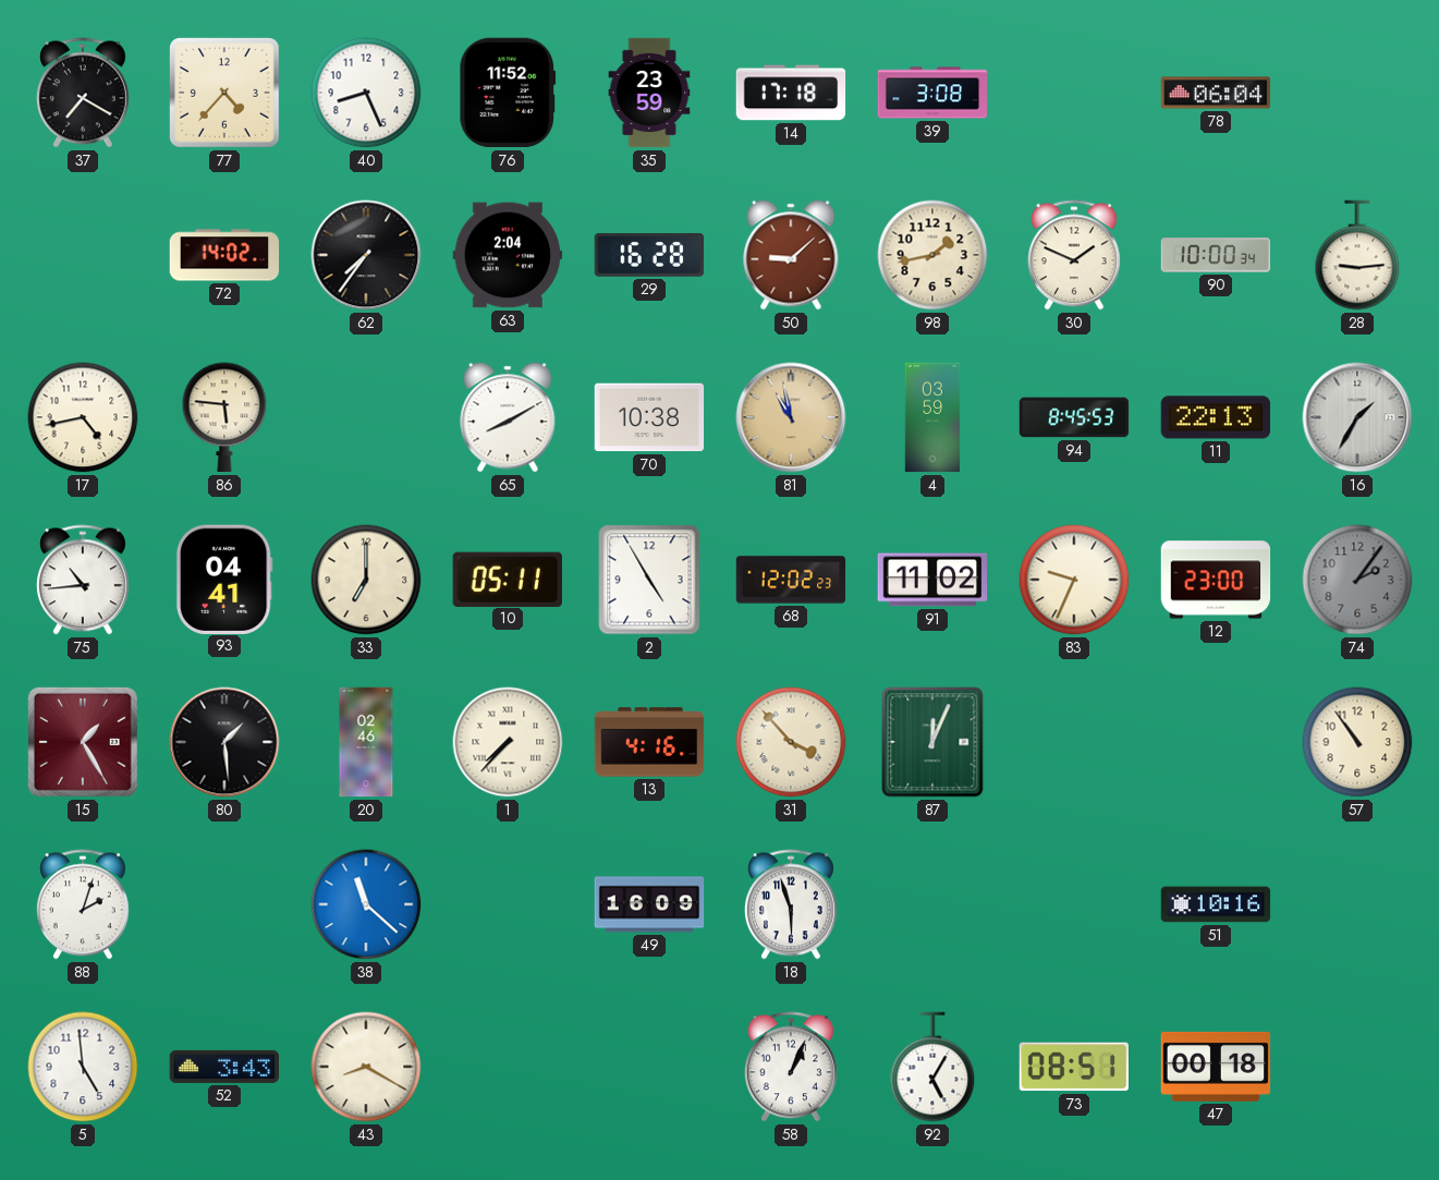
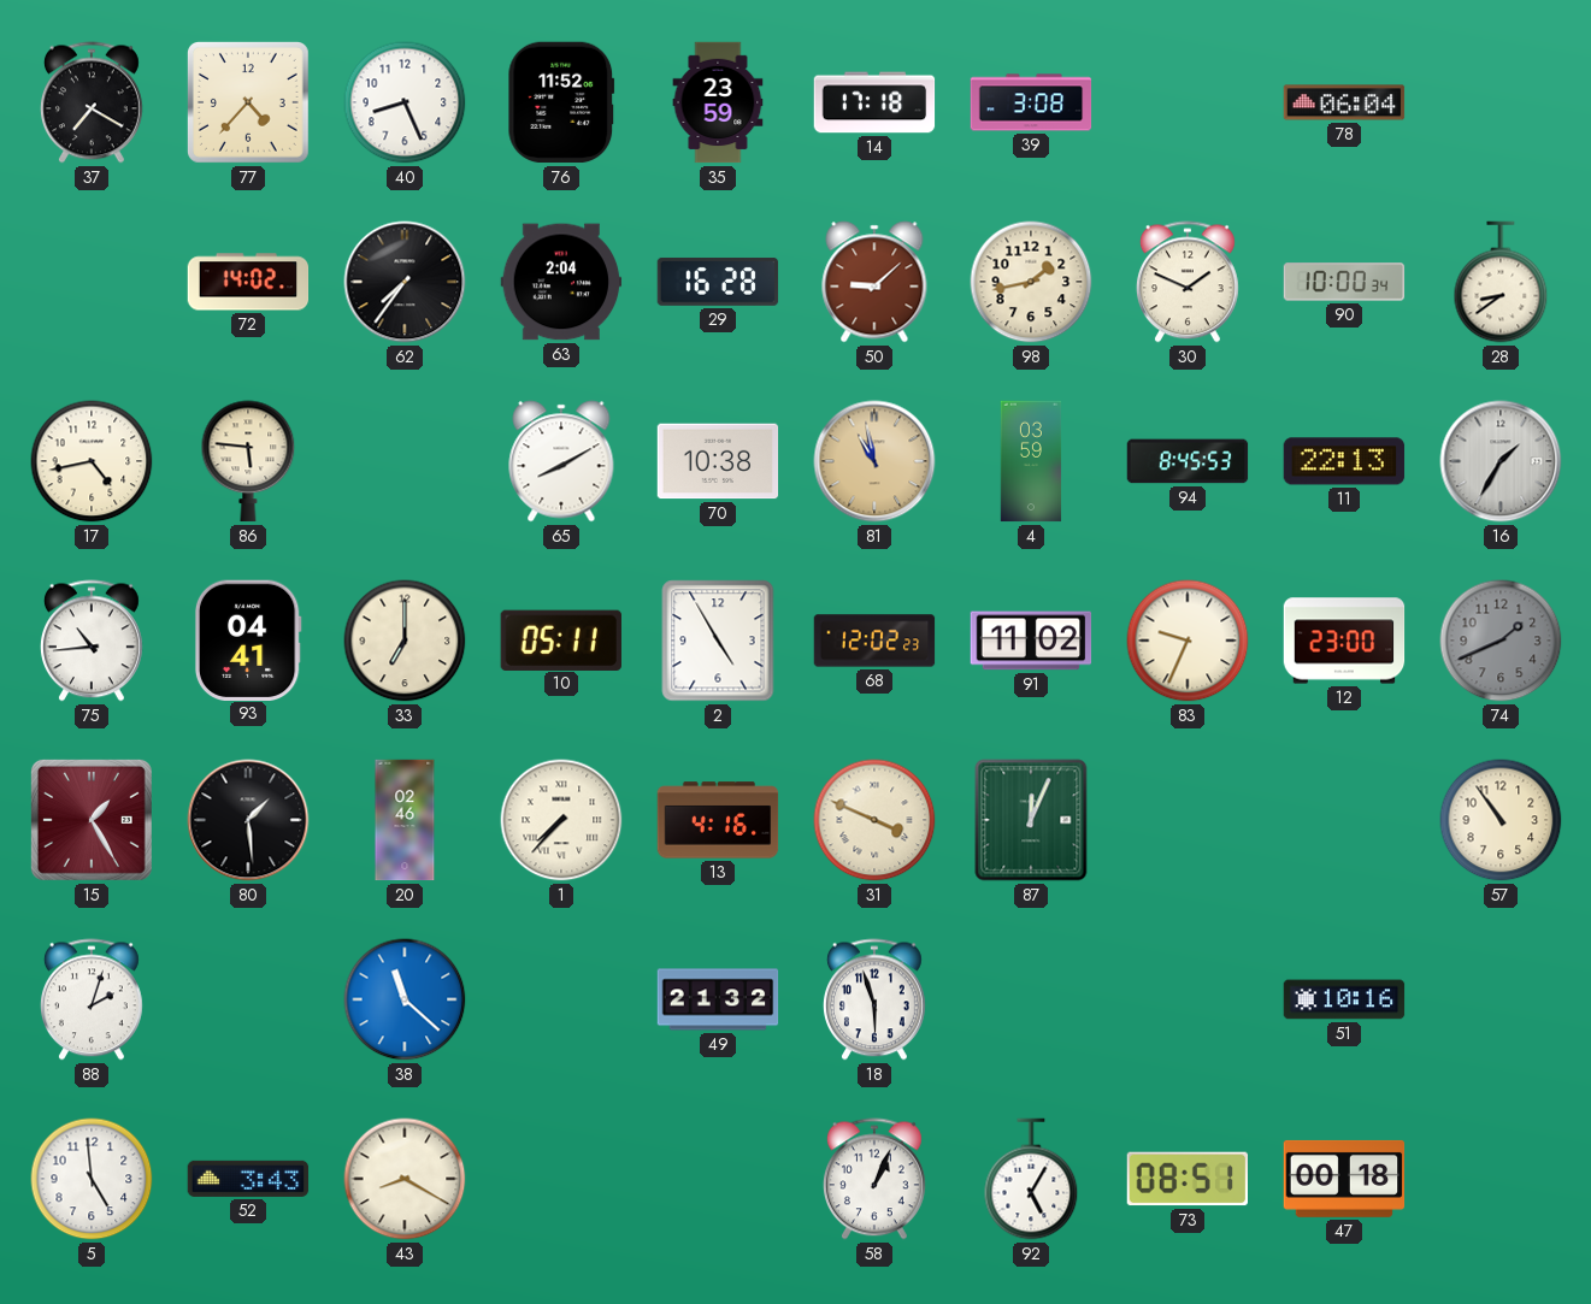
28: 9:14 -> 8:39
74: 2:06 -> 1:41
31: 3:53 -> 3:49
49: 16:09 -> 21:32
